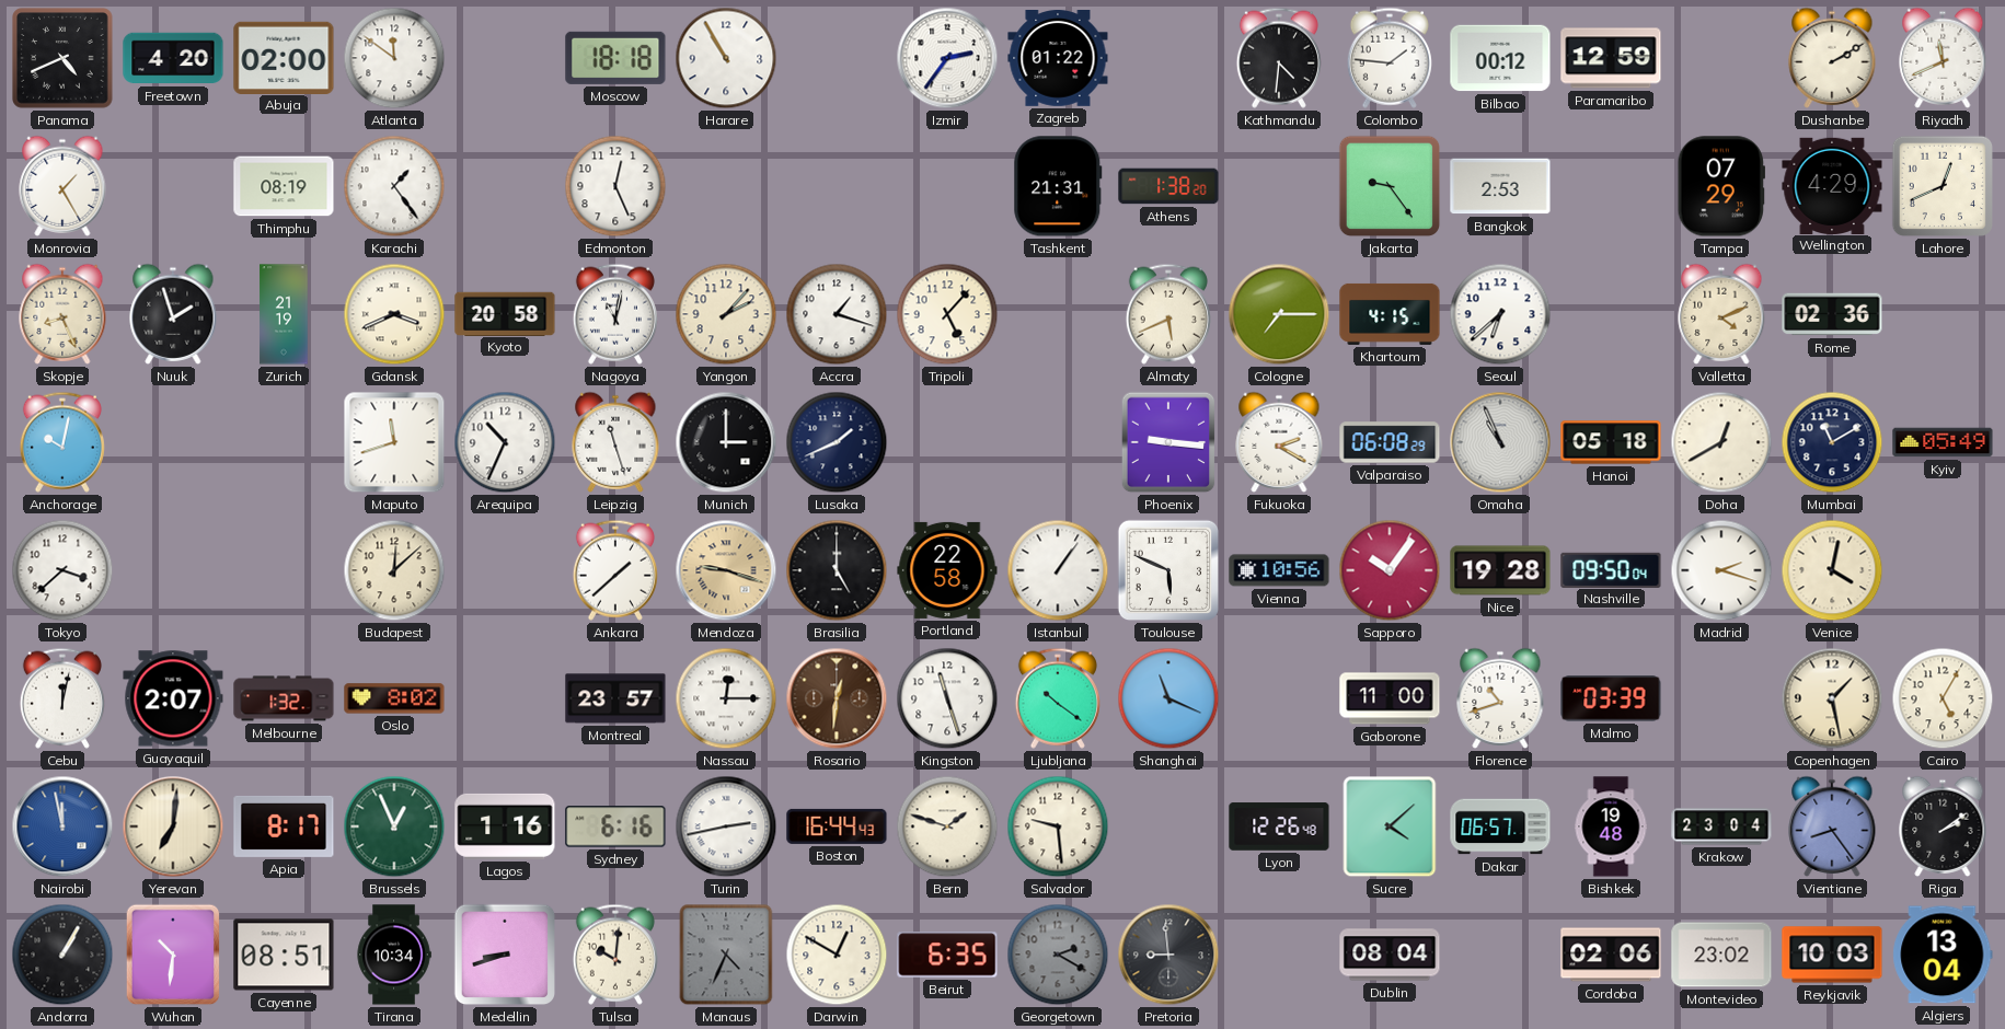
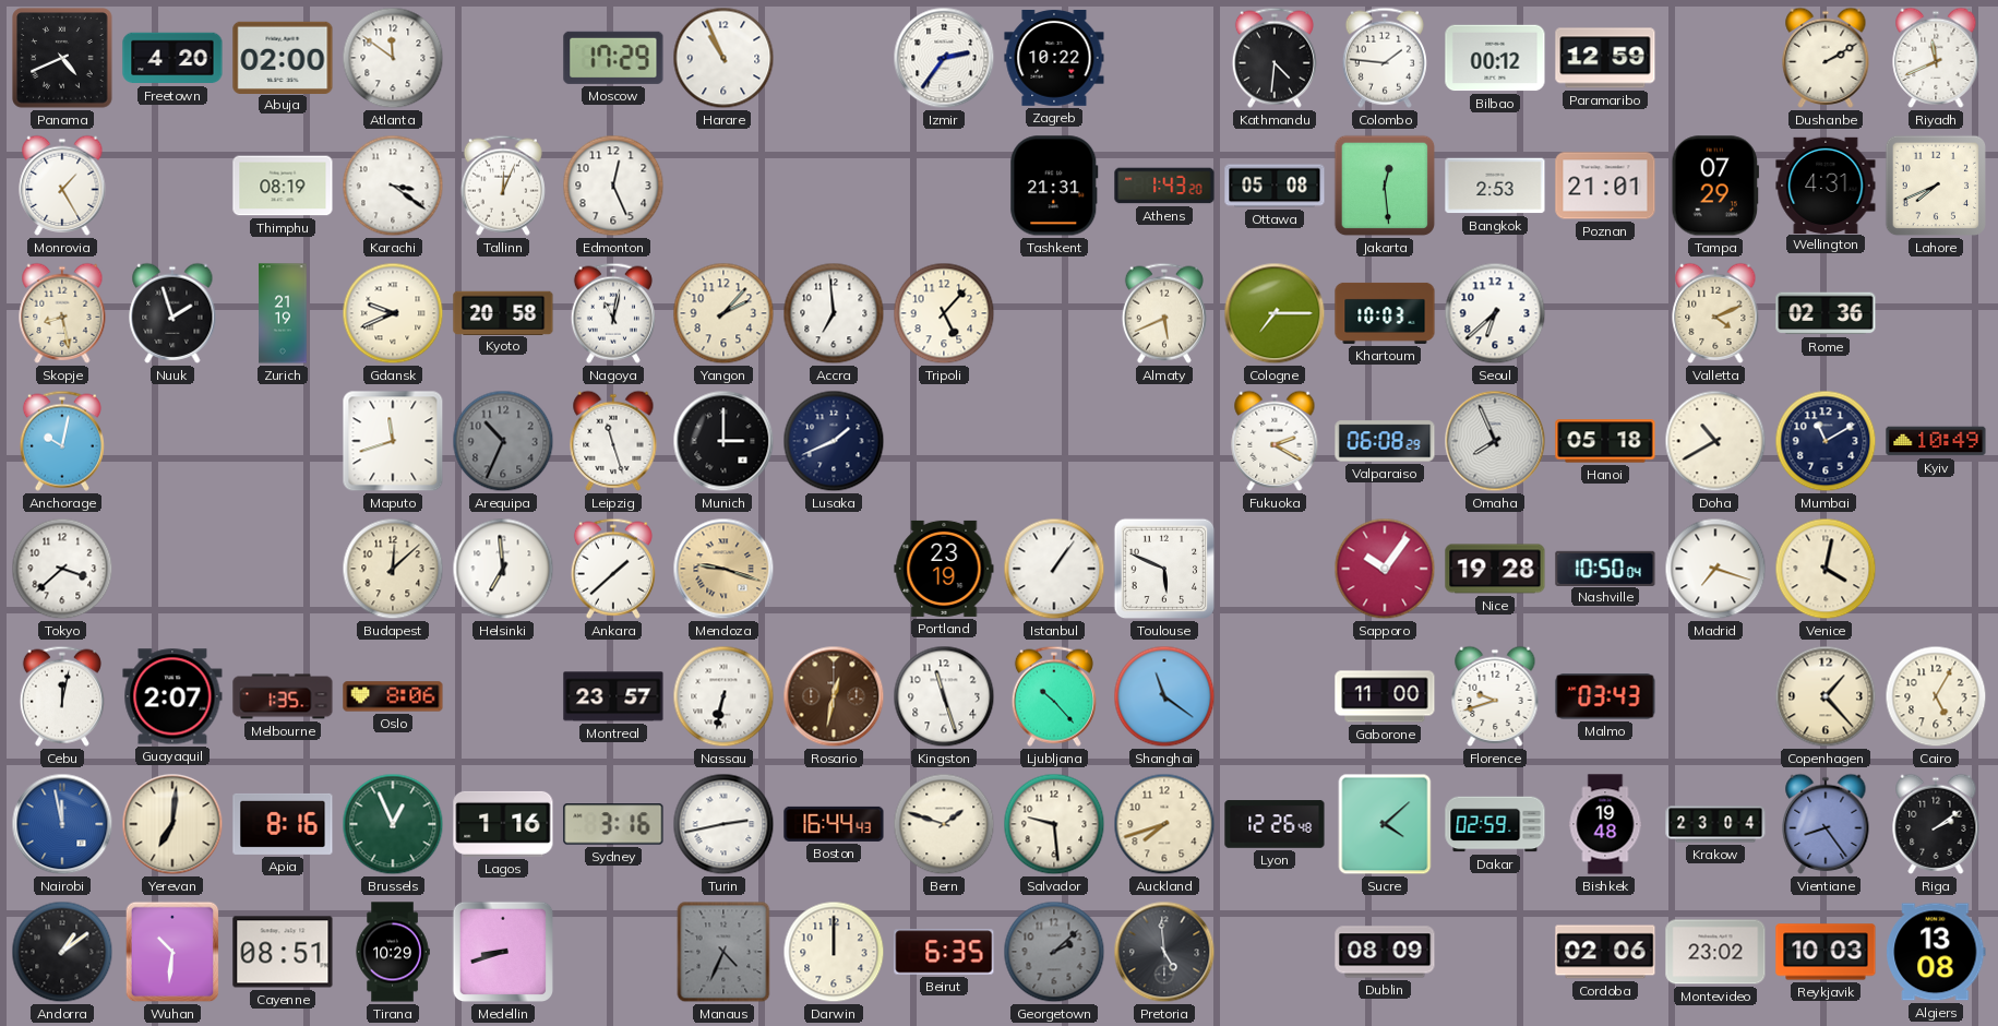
Moscow: 18:18 -> 17:29
Harare: 10:55 -> 10:56
Zagreb: 01:22 -> 10:22
Karachi: 1:24 -> 3:21
Tallinn: none -> 12:04
Athens: 1:38 -> 1:43
Ottawa: none -> 05:08
Jakarta: 9:24 -> 12:29
Poznan: none -> 21:01
Wellington: 4:29 -> 4:31
Lahore: 12:41 -> 7:41
Skopje: 8:26 -> 8:28
Gdansk: 3:41 -> 9:41
Accra: 1:18 -> 6:59
Khartoum: 4:15 -> 10:03
Arequipa dial: white -> grey
Phoenix: 9:16 -> none
Omaha: 10:56 -> 7:56
Doha: 12:40 -> 10:40
Kyiv: 05:49 -> 10:49
Helsinki: none -> 6:59
Brasilia: 5:00 -> none
Portland: 22:58 -> 23:19
Vienna: 10:56 -> none
Nashville: 09:50 -> 10:50
Madrid: 2:18 -> 7:18
Melbourne: 1:32 -> 1:35
Oslo: 8:02 -> 8:06
Nassau: 12:15 -> 6:32
Rosario: 12:31 -> 12:32
Ljubljana: 10:21 -> 10:23
Shanghai: 11:19 -> 11:21
Florence: 10:42 -> 9:42
Malmo: 03:39 -> 03:43
Copenhagen: 1:28 -> 1:23
Apia: 8:17 -> 8:16
Sydney: 6:16 -> 3:16
Auckland: none -> 7:42
Dakar: 06:57 -> 02:59
Andorra: 1:05 -> 1:09
Tirana: 10:34 -> 10:29
Tulsa: 10:01 -> none
Darwin: 12:50 -> 12:00
Georgetown: 2:20 -> 2:08
Pretoria: 8:59 -> 4:59
Dublin: 08:04 -> 08:09
Algiers: 13:04 -> 13:08
